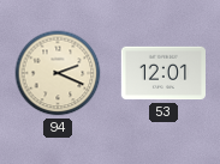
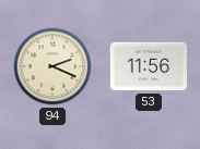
53: 12:01 -> 11:56
